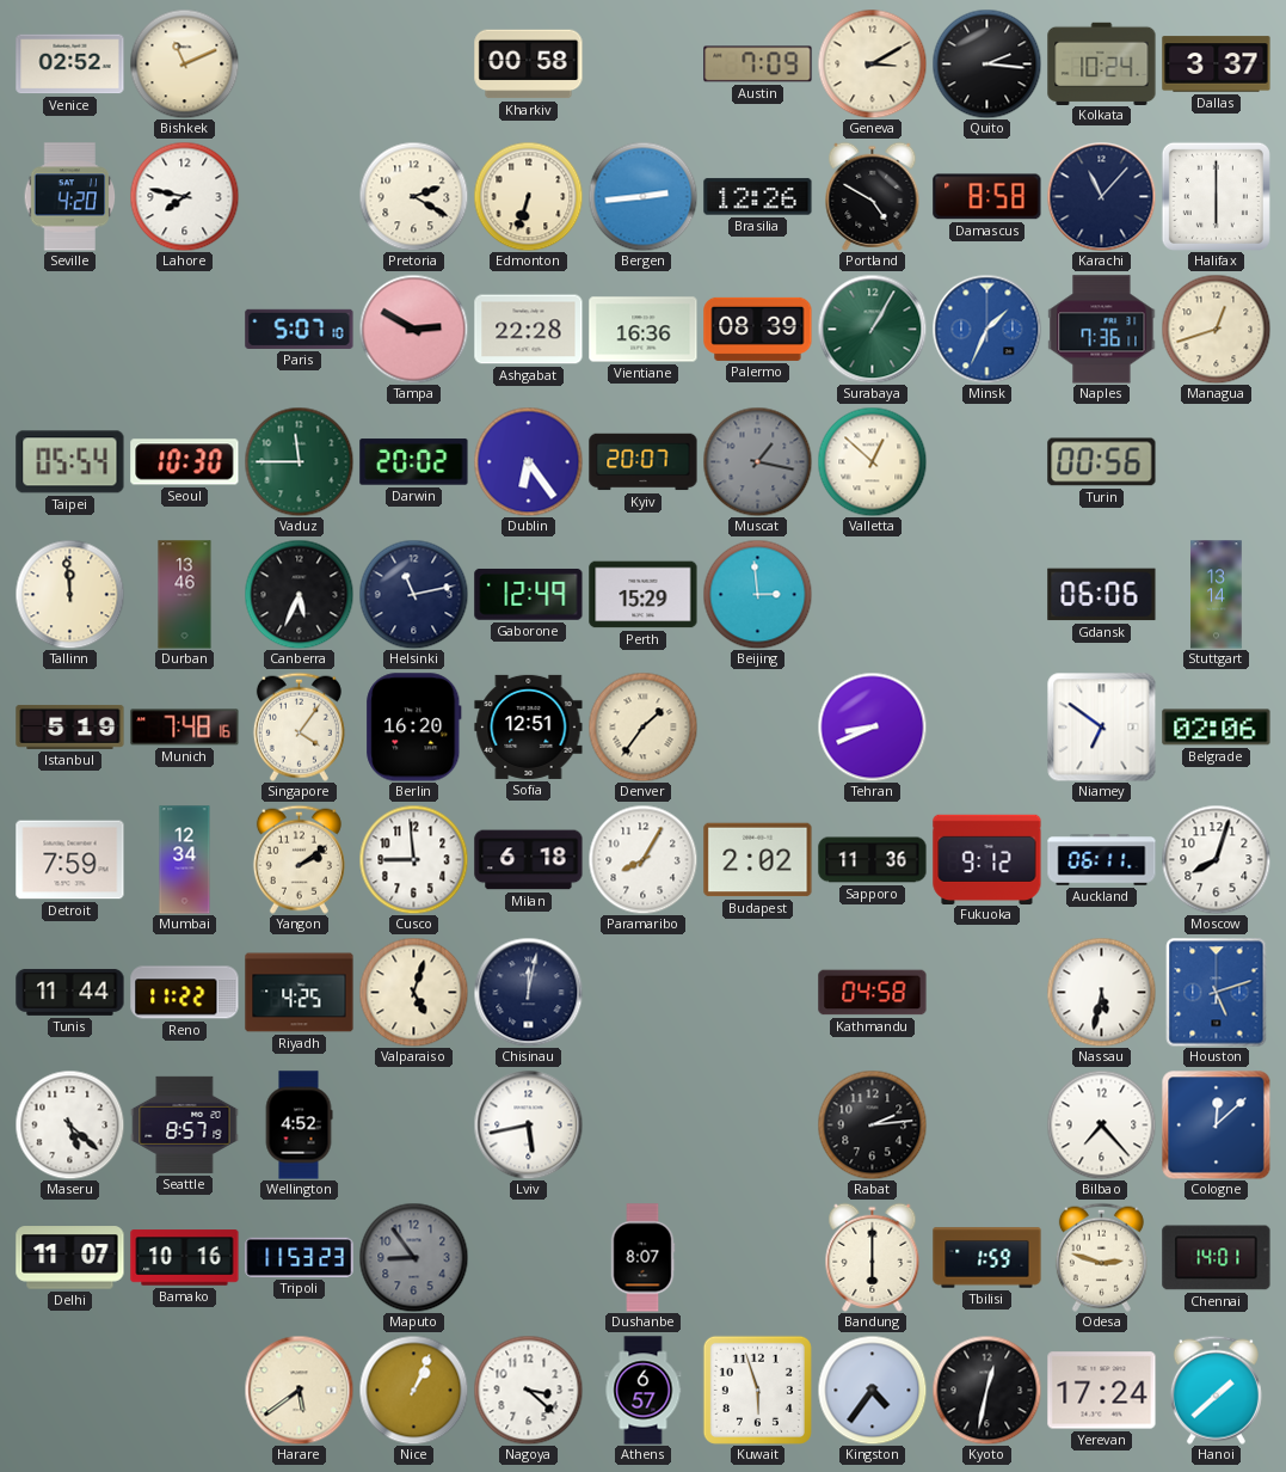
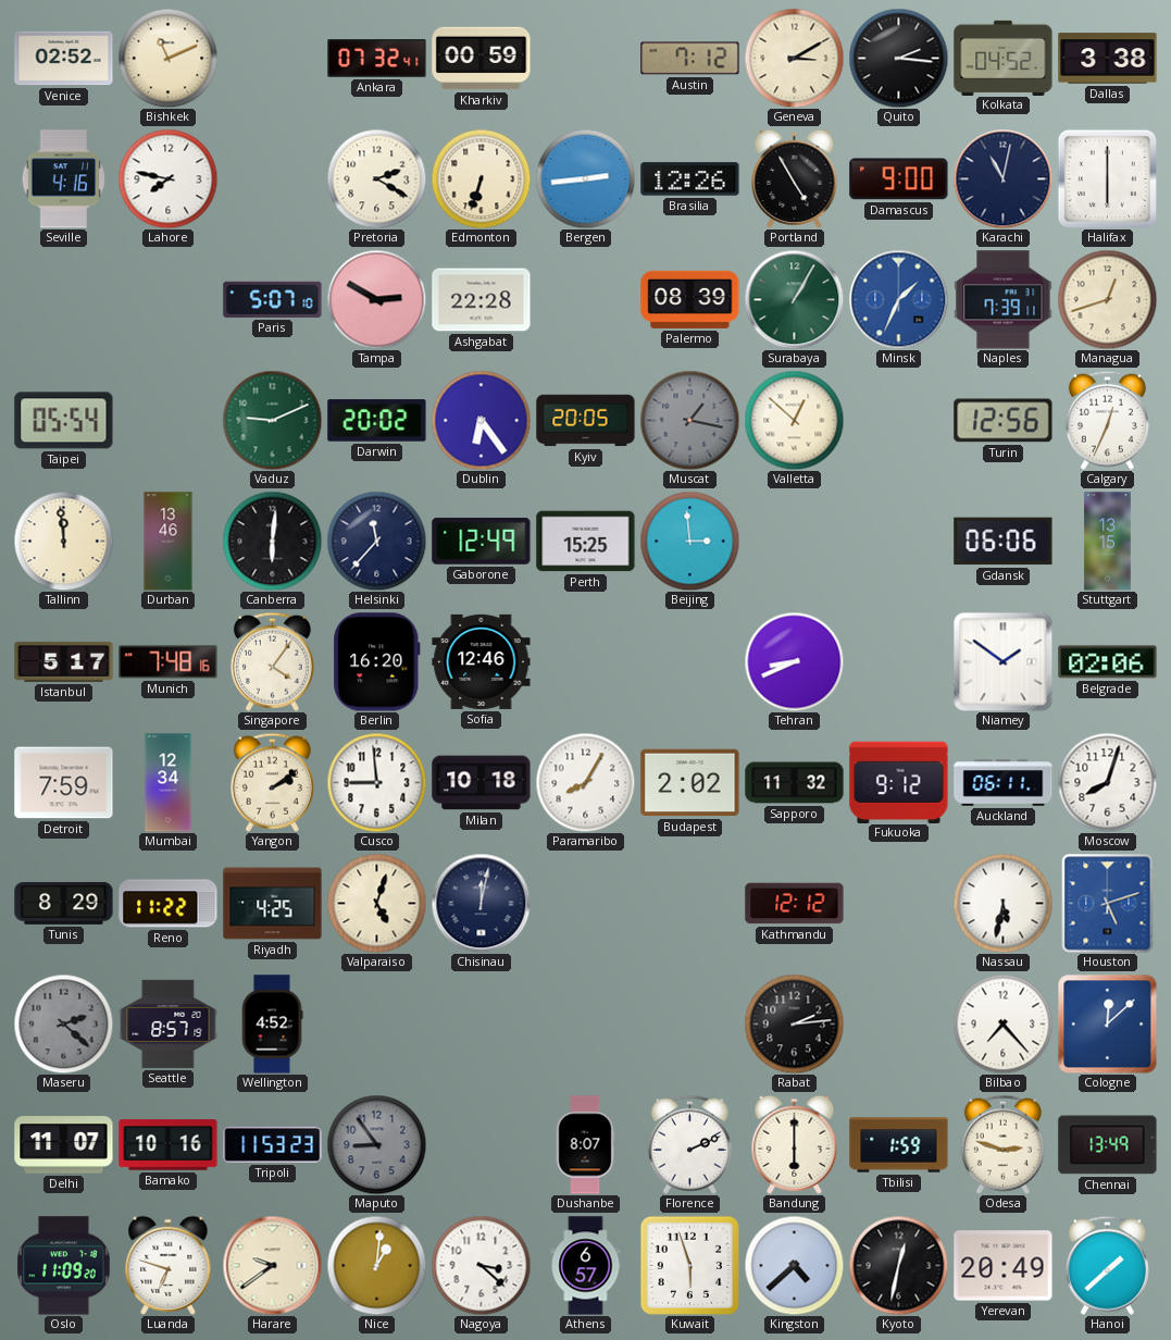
Ankara: none -> 07:32
Kharkiv: 00:58 -> 00:59
Austin: 7:09 -> 7:12
Kolkata: 10:24 -> 04:52
Dallas: 3:37 -> 3:38
Seville: 4:20 -> 4:16
Portland: 4:50 -> 4:55
Damascus: 8:58 -> 9:00
Karachi: 11:07 -> 11:02
Vientiane: 16:36 -> none
Naples: 7:36 -> 7:39
Seoul: 10:30 -> none
Vaduz: 11:45 -> 9:11
Kyiv: 20:07 -> 20:05
Turin: 00:56 -> 12:56
Calgary: none -> 12:34
Canberra: 5:34 -> 6:01
Helsinki: 11:13 -> 11:37
Perth: 15:29 -> 15:25
Stuttgart: 13:14 -> 13:15
Istanbul: 5:19 -> 5:17
Sofia: 12:51 -> 12:46
Denver: 1:36 -> none
Niamey: 6:51 -> 1:51
Milan: 6:18 -> 10:18
Sapporo: 11:36 -> 11:32
Tunis: 11:44 -> 8:29
Kathmandu: 04:58 -> 12:12
Maseru: 5:22 -> 2:22
Maseru dial: white -> grey
Lviv: 5:43 -> none
Florence: none -> 2:11
Chennai: 14:01 -> 13:49
Oslo: none -> 11:09
Luanda: none -> 6:48
Harare: 5:39 -> 9:39
Nice: 1:04 -> 1:01
Kingston: 4:36 -> 4:38
Yerevan: 17:24 -> 20:49
